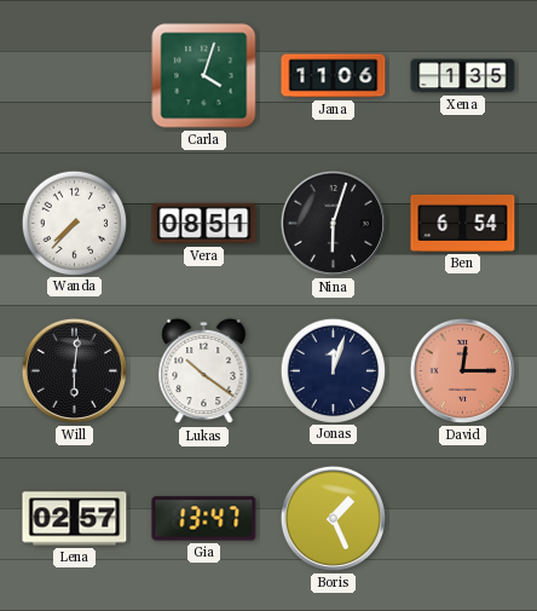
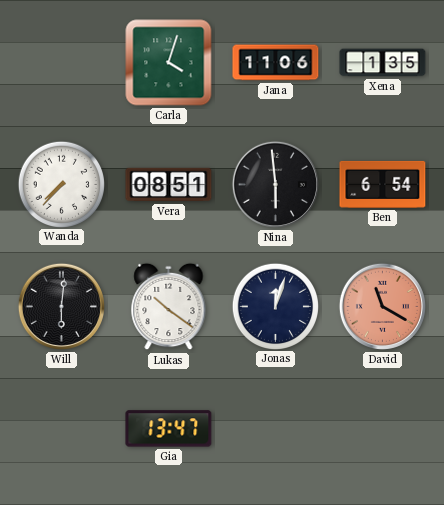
Nina: 6:03 -> 5:59
David: 12:15 -> 11:20
Lena: 02:57 -> none
Boris: 1:26 -> none
